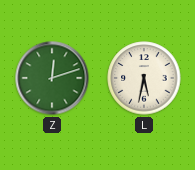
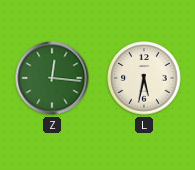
Z: 12:12 -> 12:16
